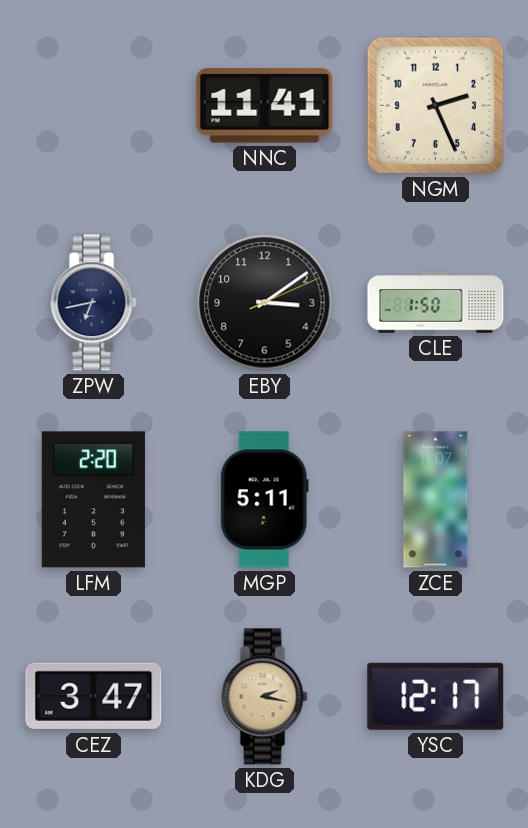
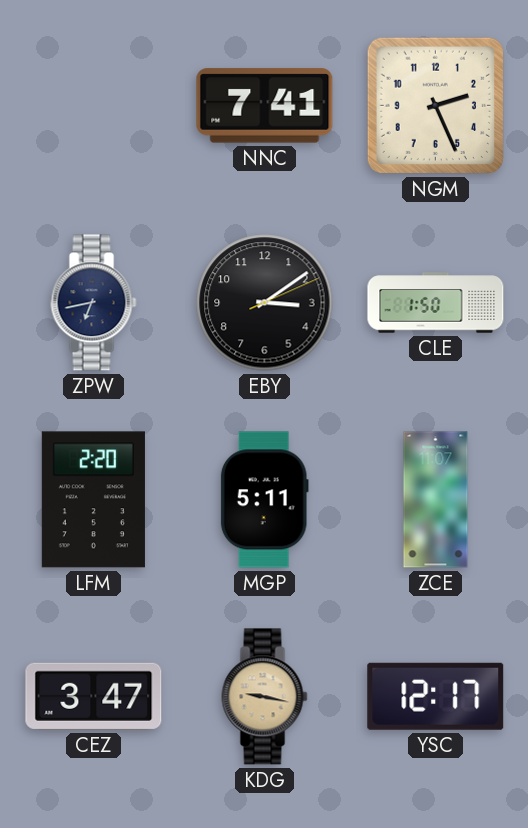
NNC: 11:41 -> 7:41
KDG: 2:17 -> 9:17
